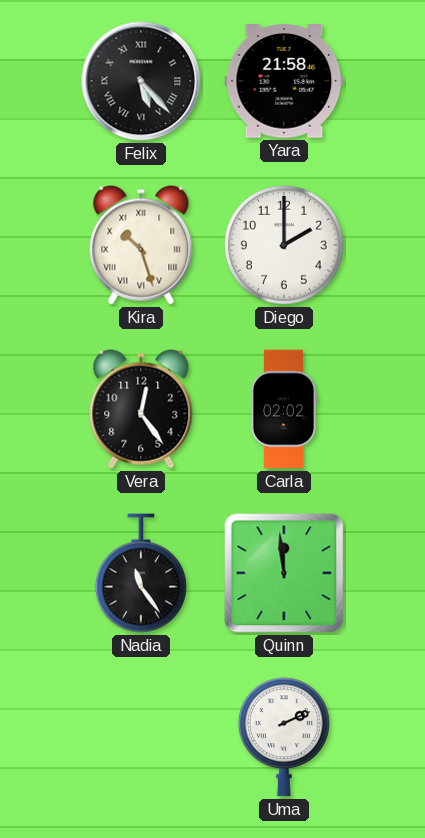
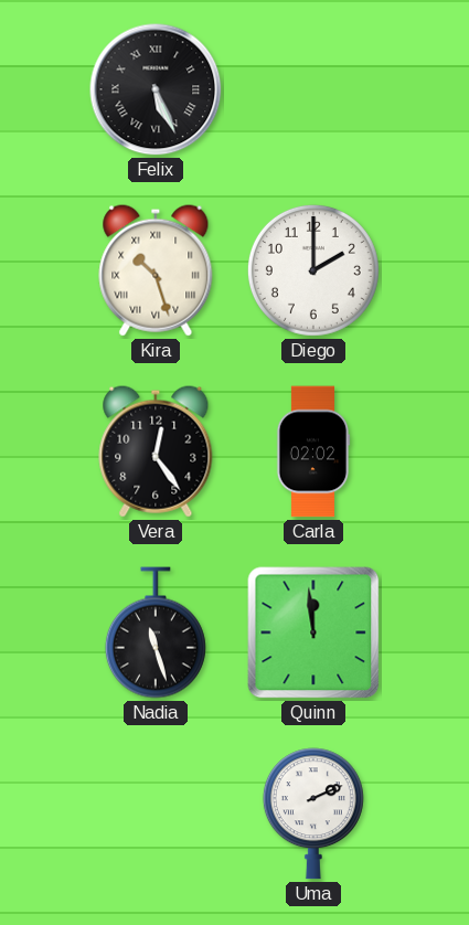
Felix: 5:23 -> 5:26
Yara: 21:58 -> none
Nadia: 11:24 -> 11:27
